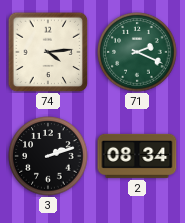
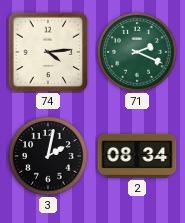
3: 2:12 -> 2:02
